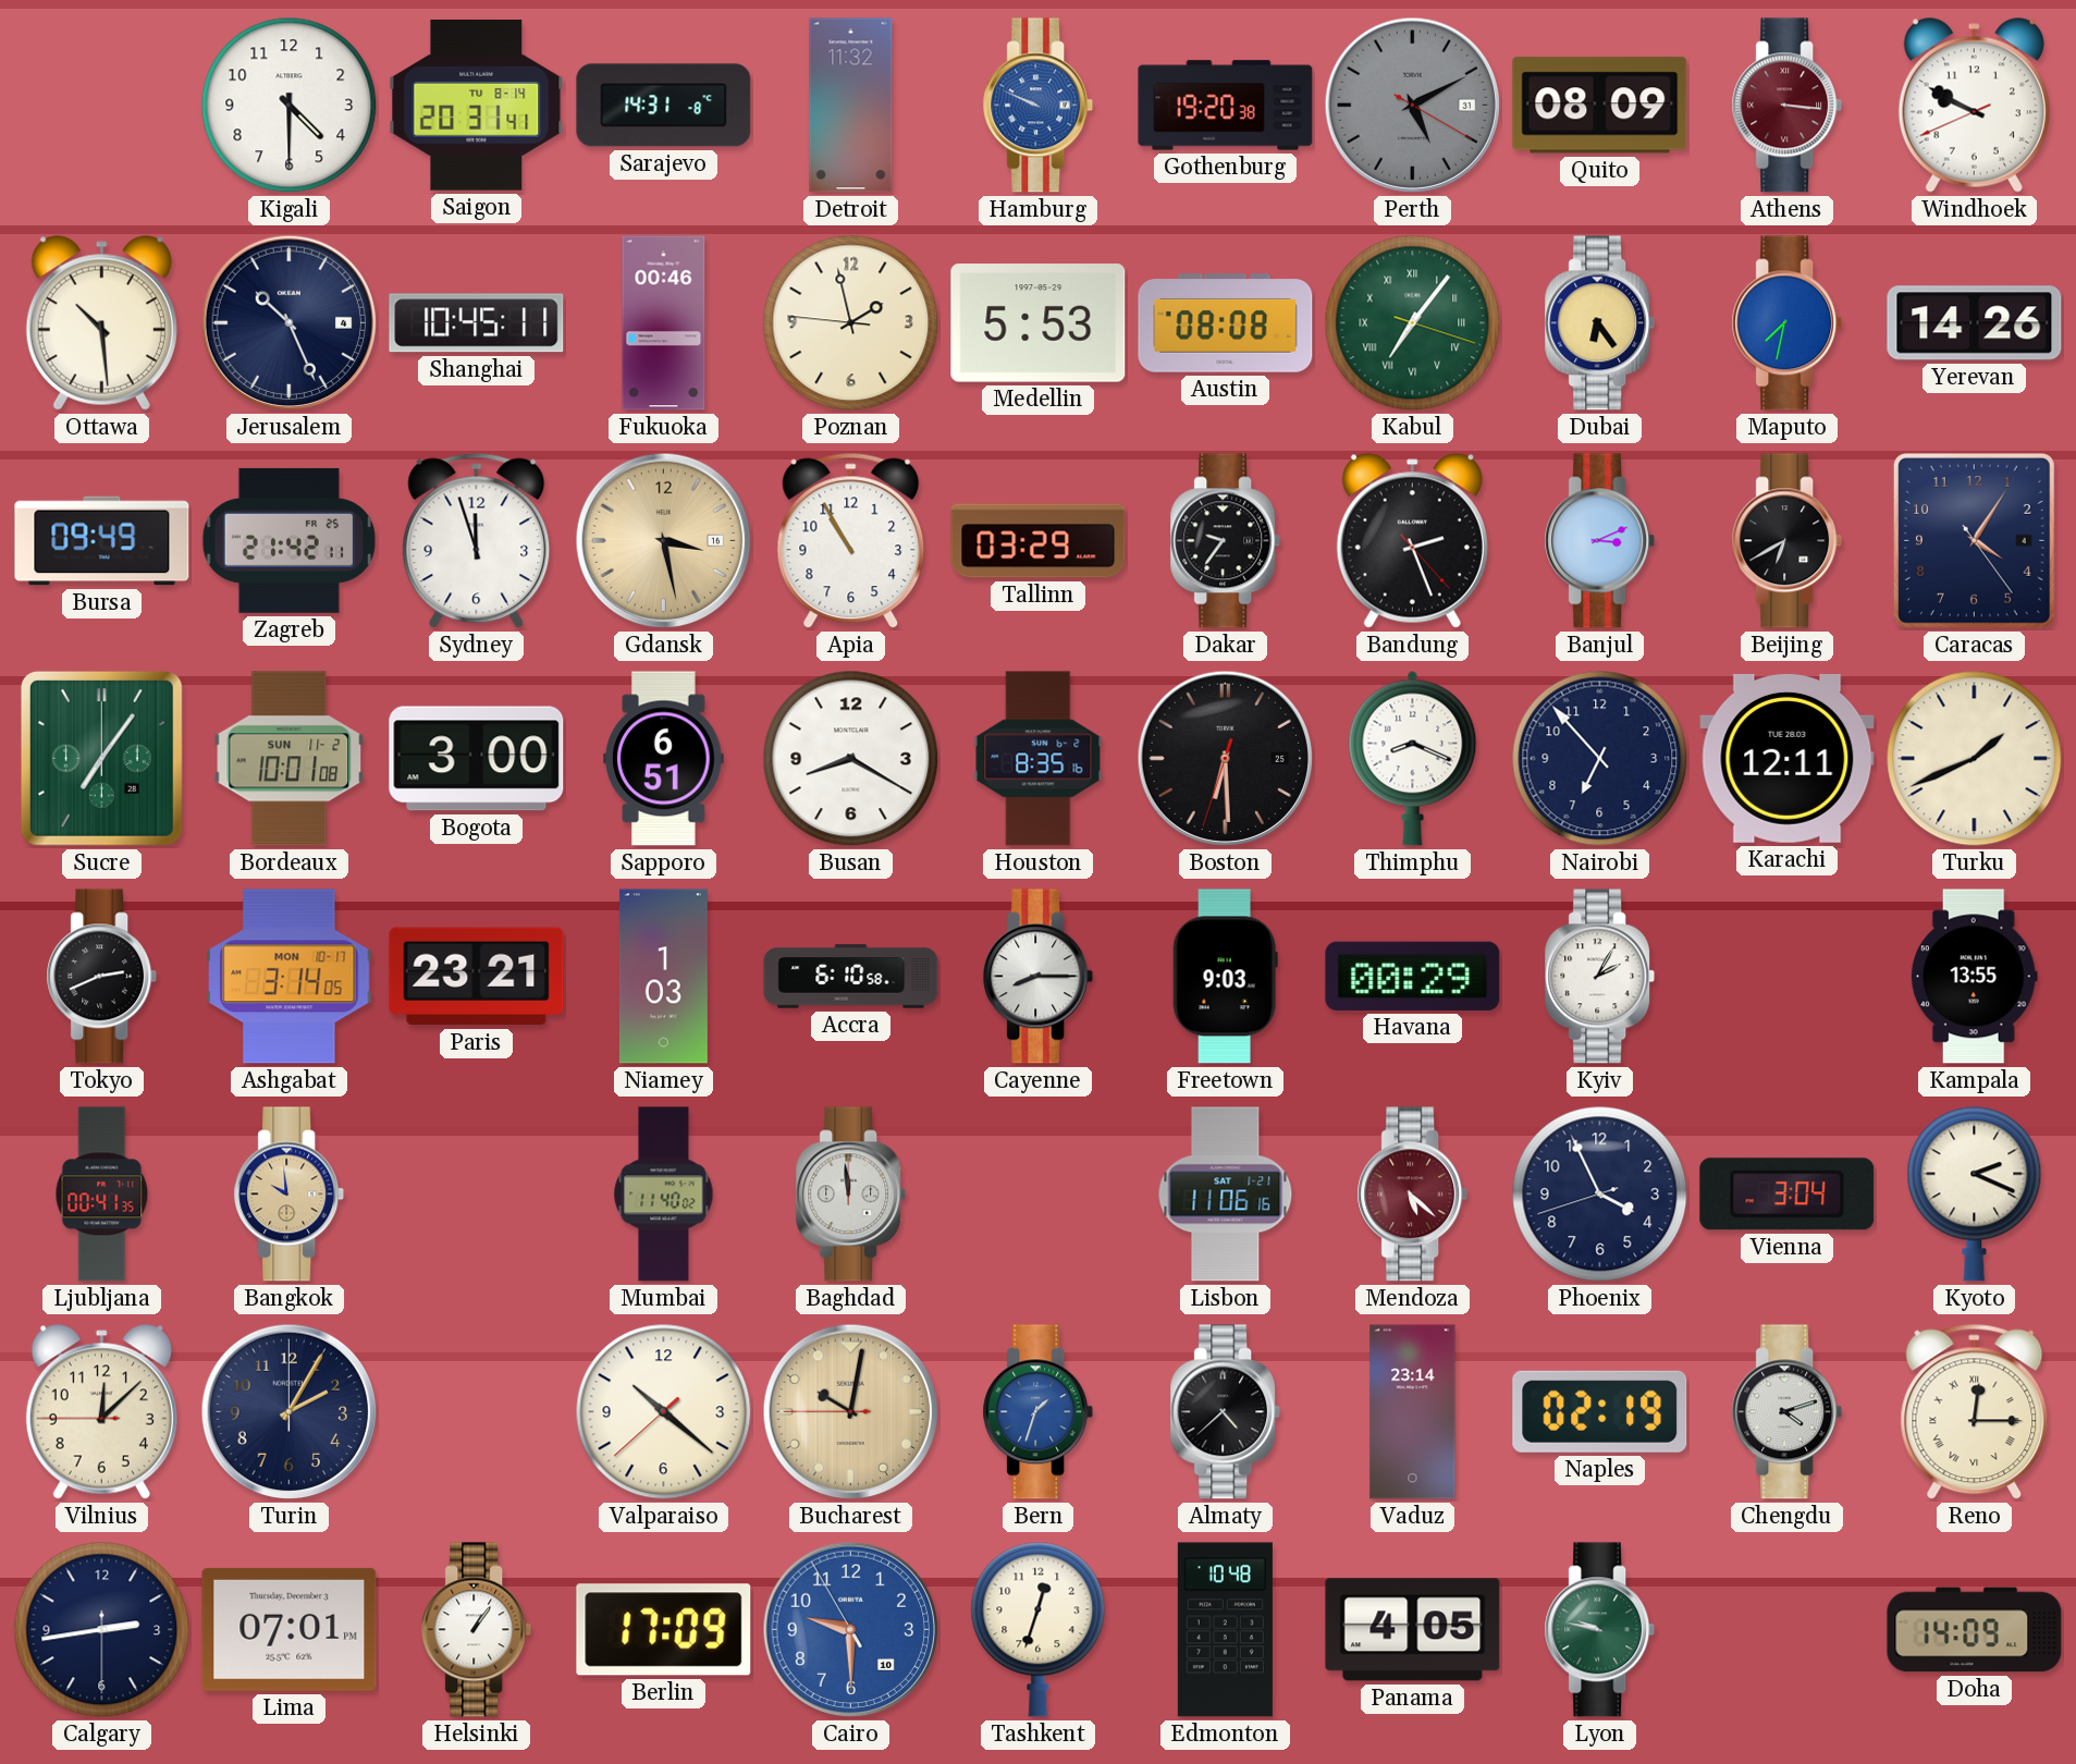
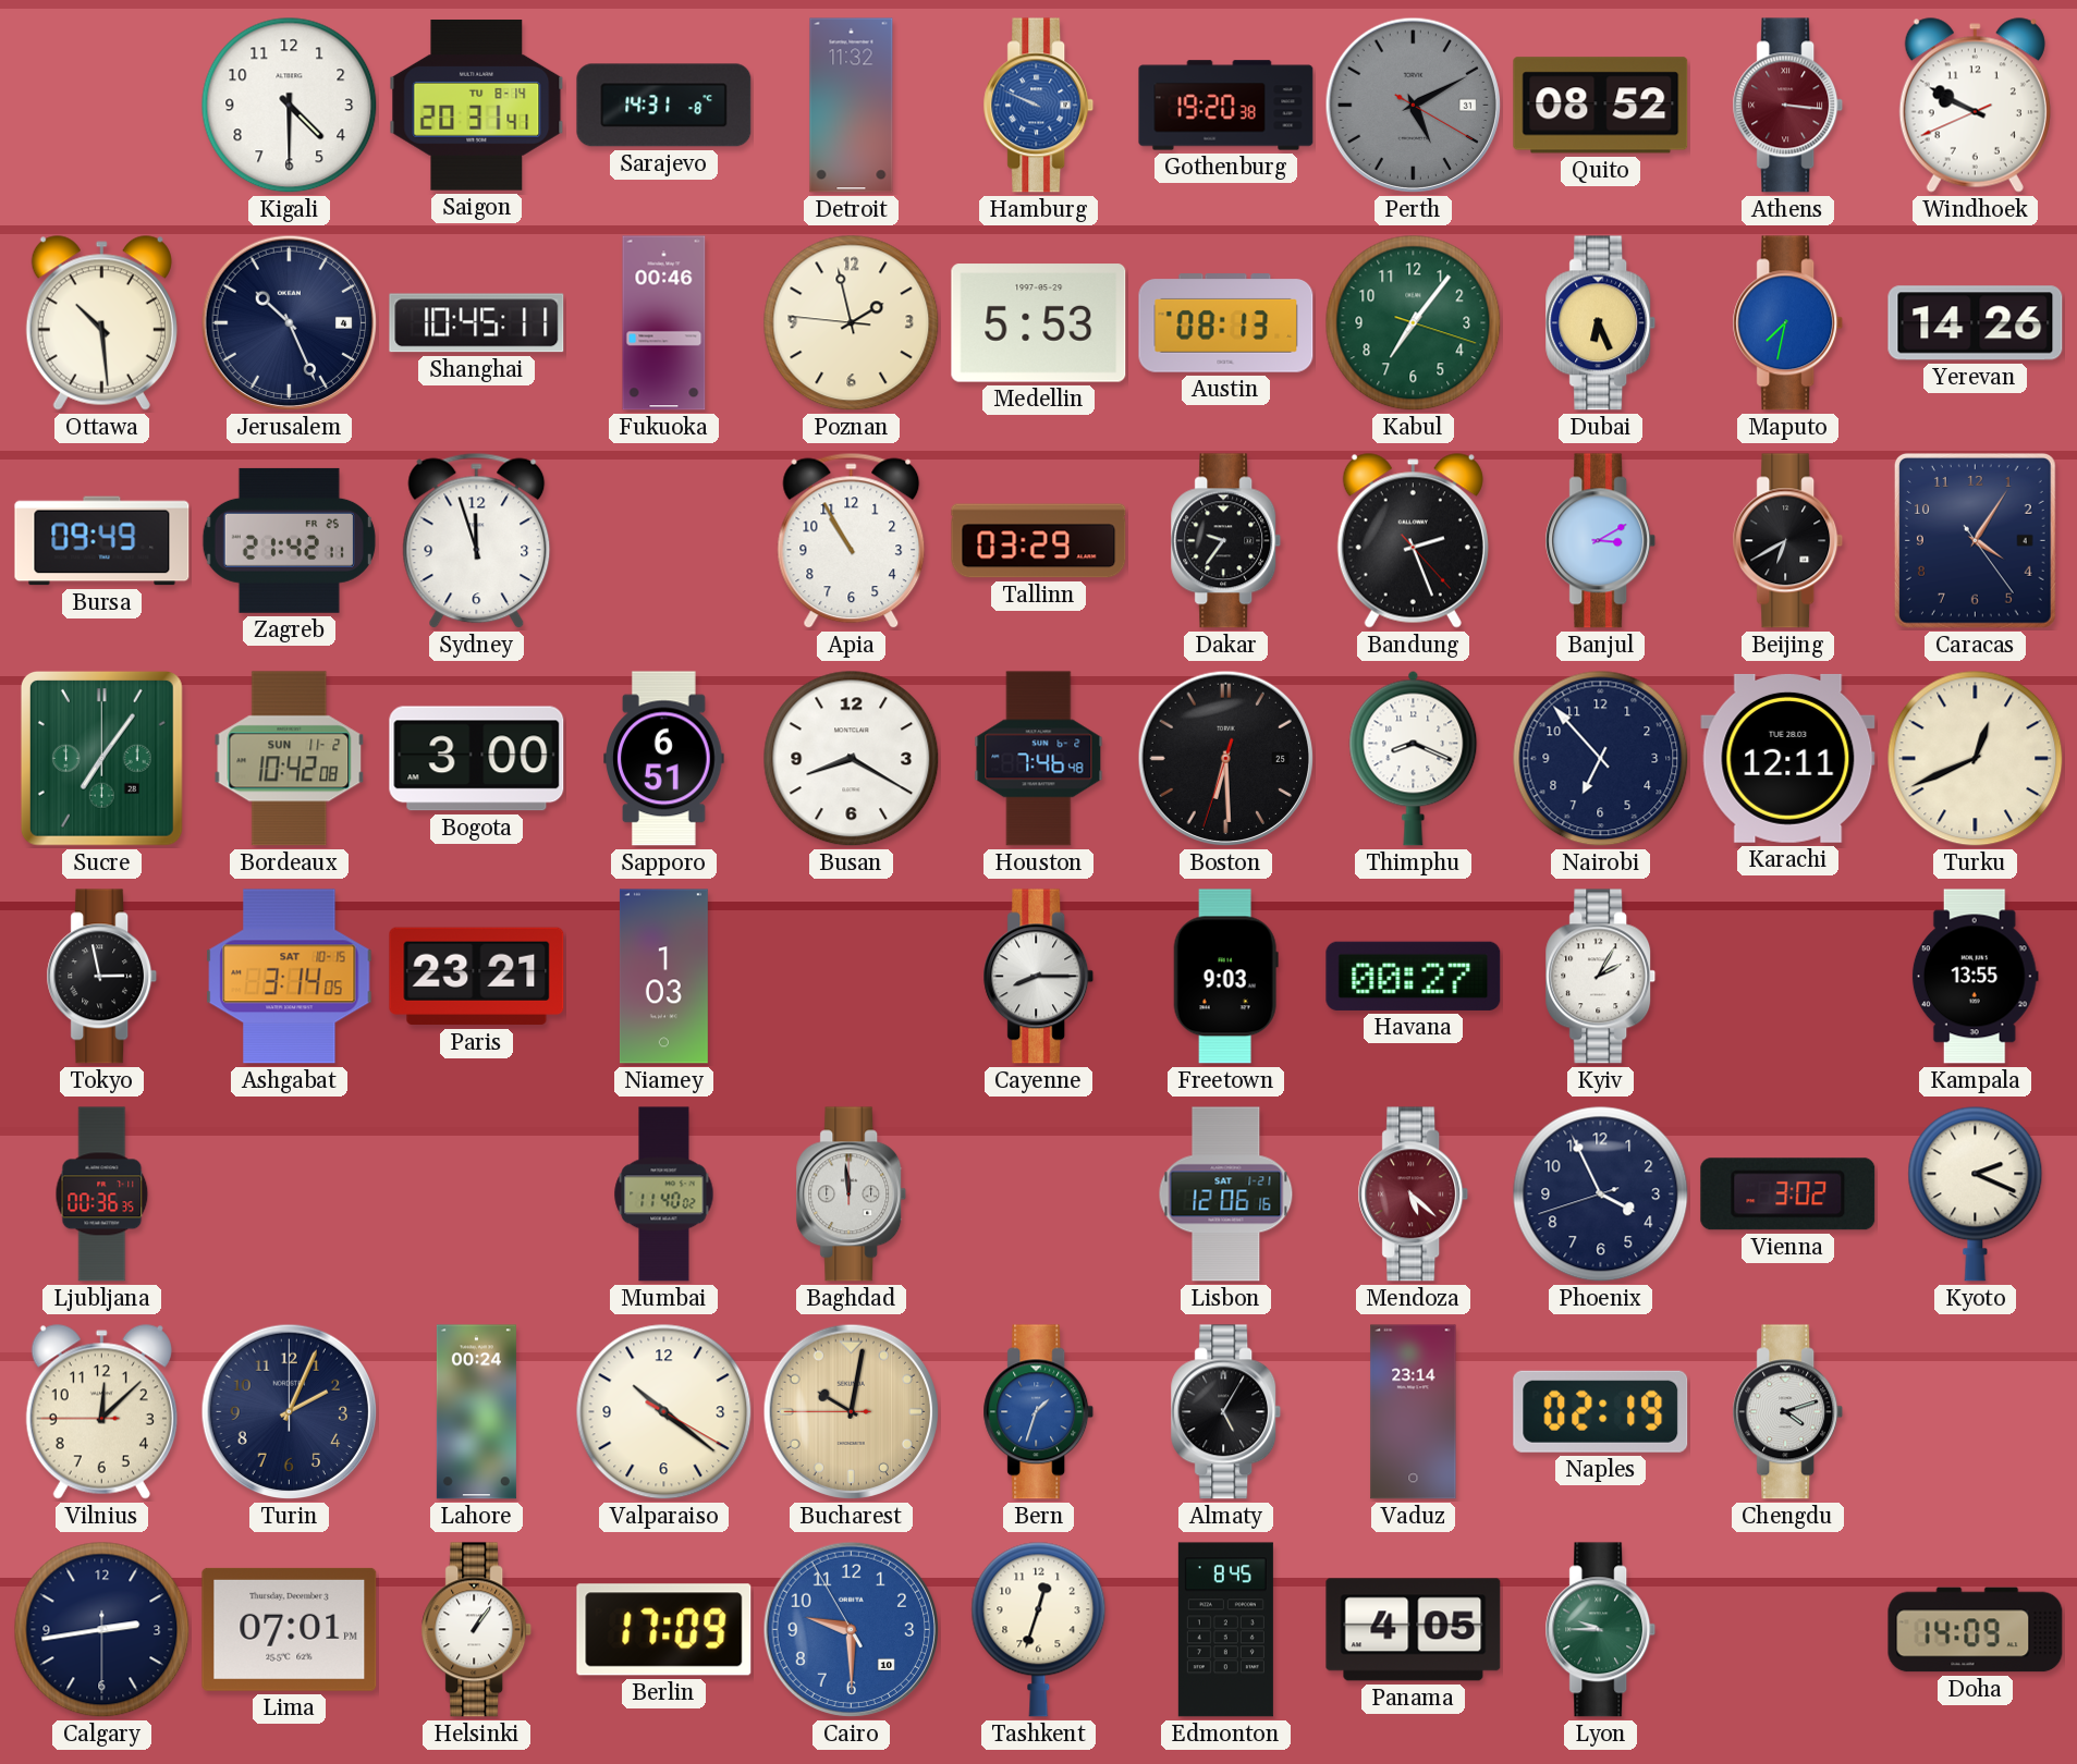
Quito: 08:09 -> 08:52
Austin: 08:08 -> 08:13
Kabul numerals: Roman -> Arabic
Dubai: 6:24 -> 6:26
Gdansk: 3:28 -> none
Banjul: 3:11 -> 3:10
Bordeaux: 10:01 -> 10:42
Houston: 8:35 -> 7:46
Turku: 1:41 -> 12:41
Tokyo: 2:41 -> 2:58
Ashgabat date: MON 10-17 -> SAT 10-15
Accra: 6:10 -> none
Havana: 00:29 -> 00:27
Ljubljana: 00:41 -> 00:36
Bangkok: 9:59 -> none
Lisbon: 11:06 -> 12:06
Vienna: 3:04 -> 3:02
Turin: 2:05 -> 2:04
Lahore: none -> 00:24
Valparaiso: 10:21:38 -> 10:21:20
Almaty: 4:38 -> 5:05
Reno: 12:15 -> none
Edmonton: 10:48 -> 8:45
Lyon: 9:47 -> 9:45
